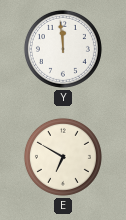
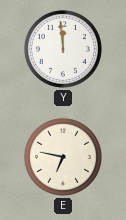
E: 6:50 -> 6:47
